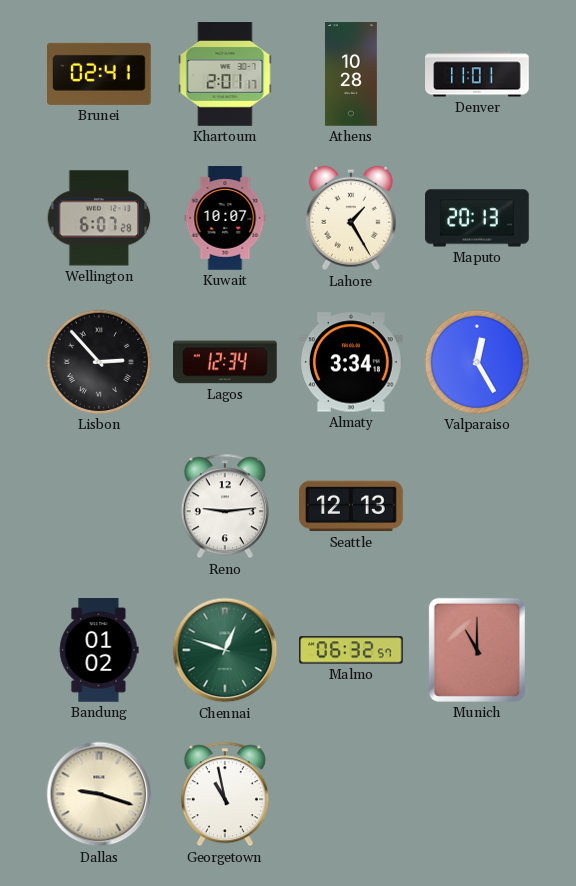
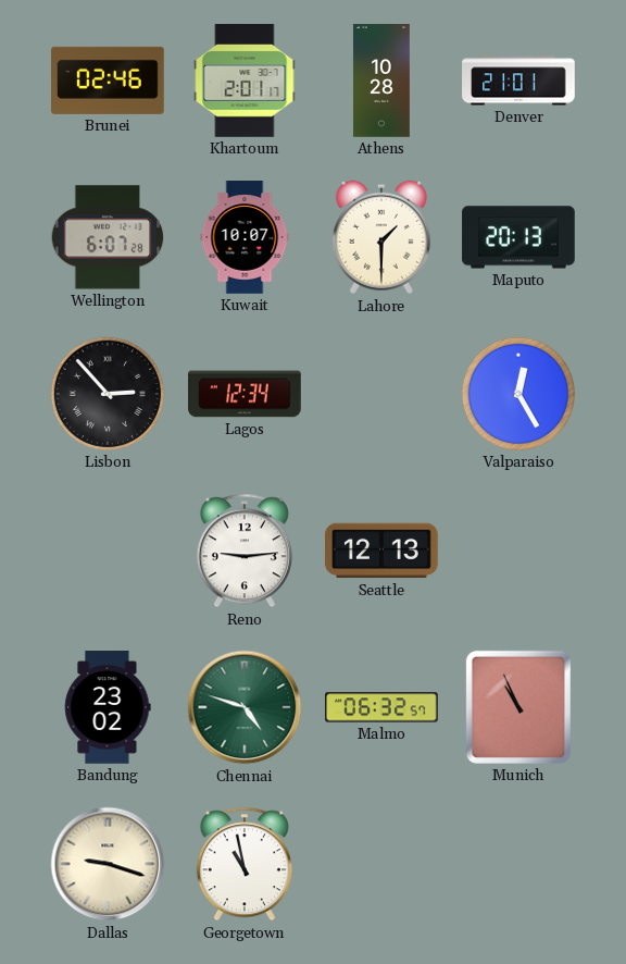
Brunei: 02:41 -> 02:46
Denver: 11:01 -> 21:01
Lahore: 1:25 -> 1:30
Almaty: 3:34 -> none
Bandung: 01:02 -> 23:02
Chennai: 12:48 -> 4:48
Munich: 11:00 -> 10:56
